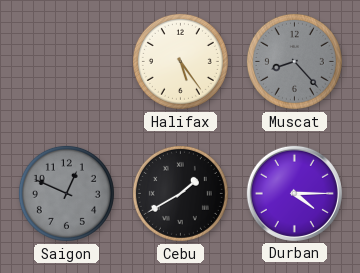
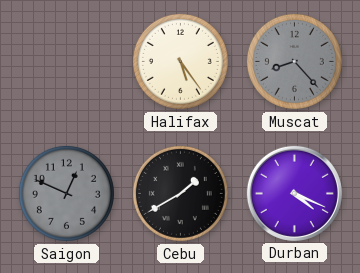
Durban: 4:15 -> 4:19
